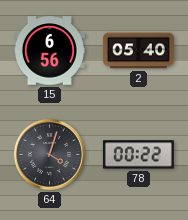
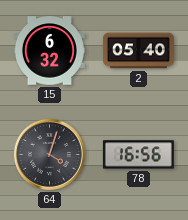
15: 6:56 -> 6:32
78: 00:22 -> 16:56
